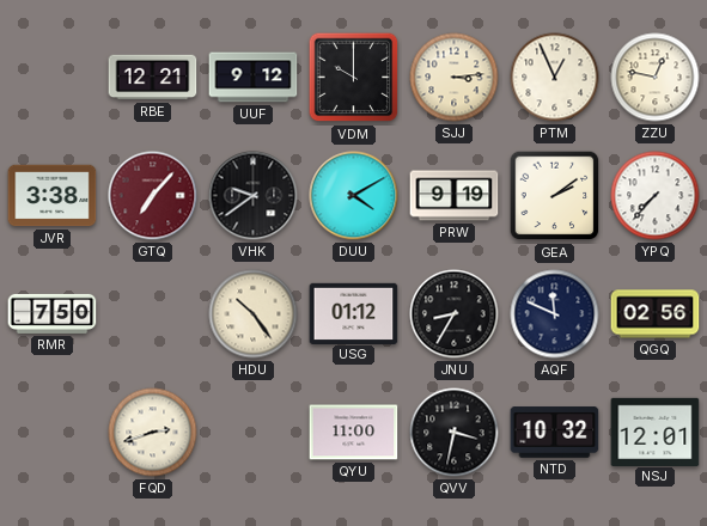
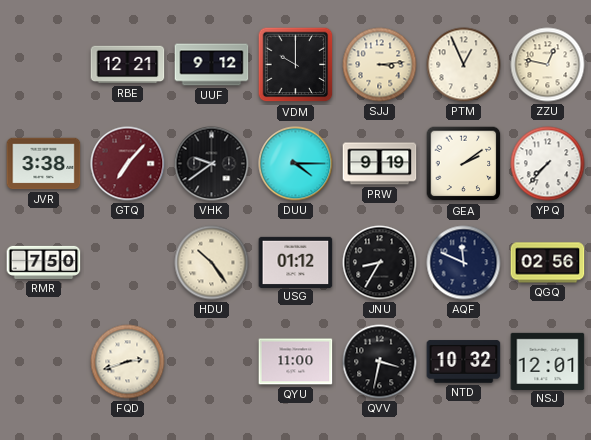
DUU: 4:10 -> 4:15
